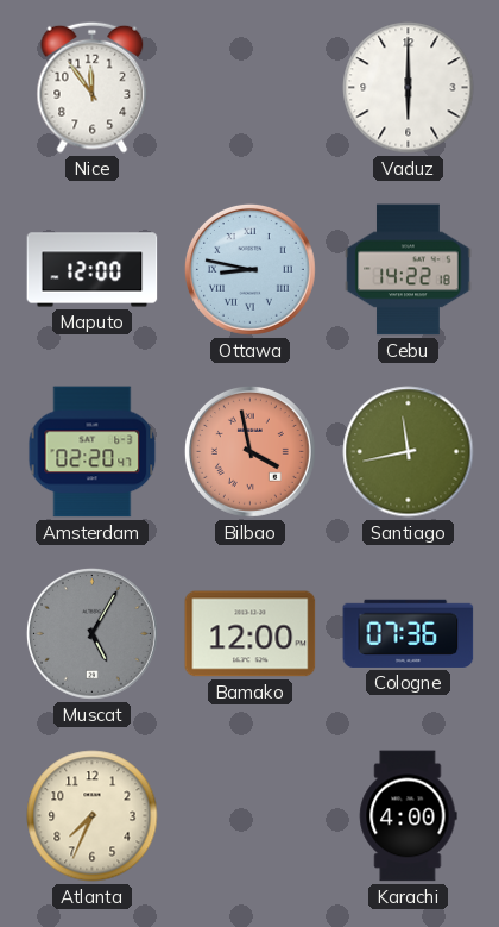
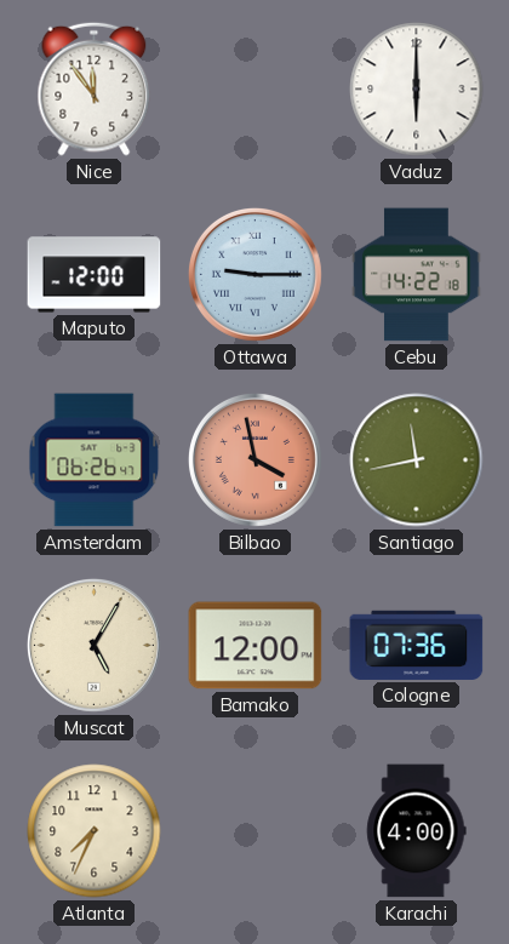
Ottawa: 8:47 -> 9:15
Amsterdam: 02:20 -> 06:26
Muscat dial: grey -> cream
